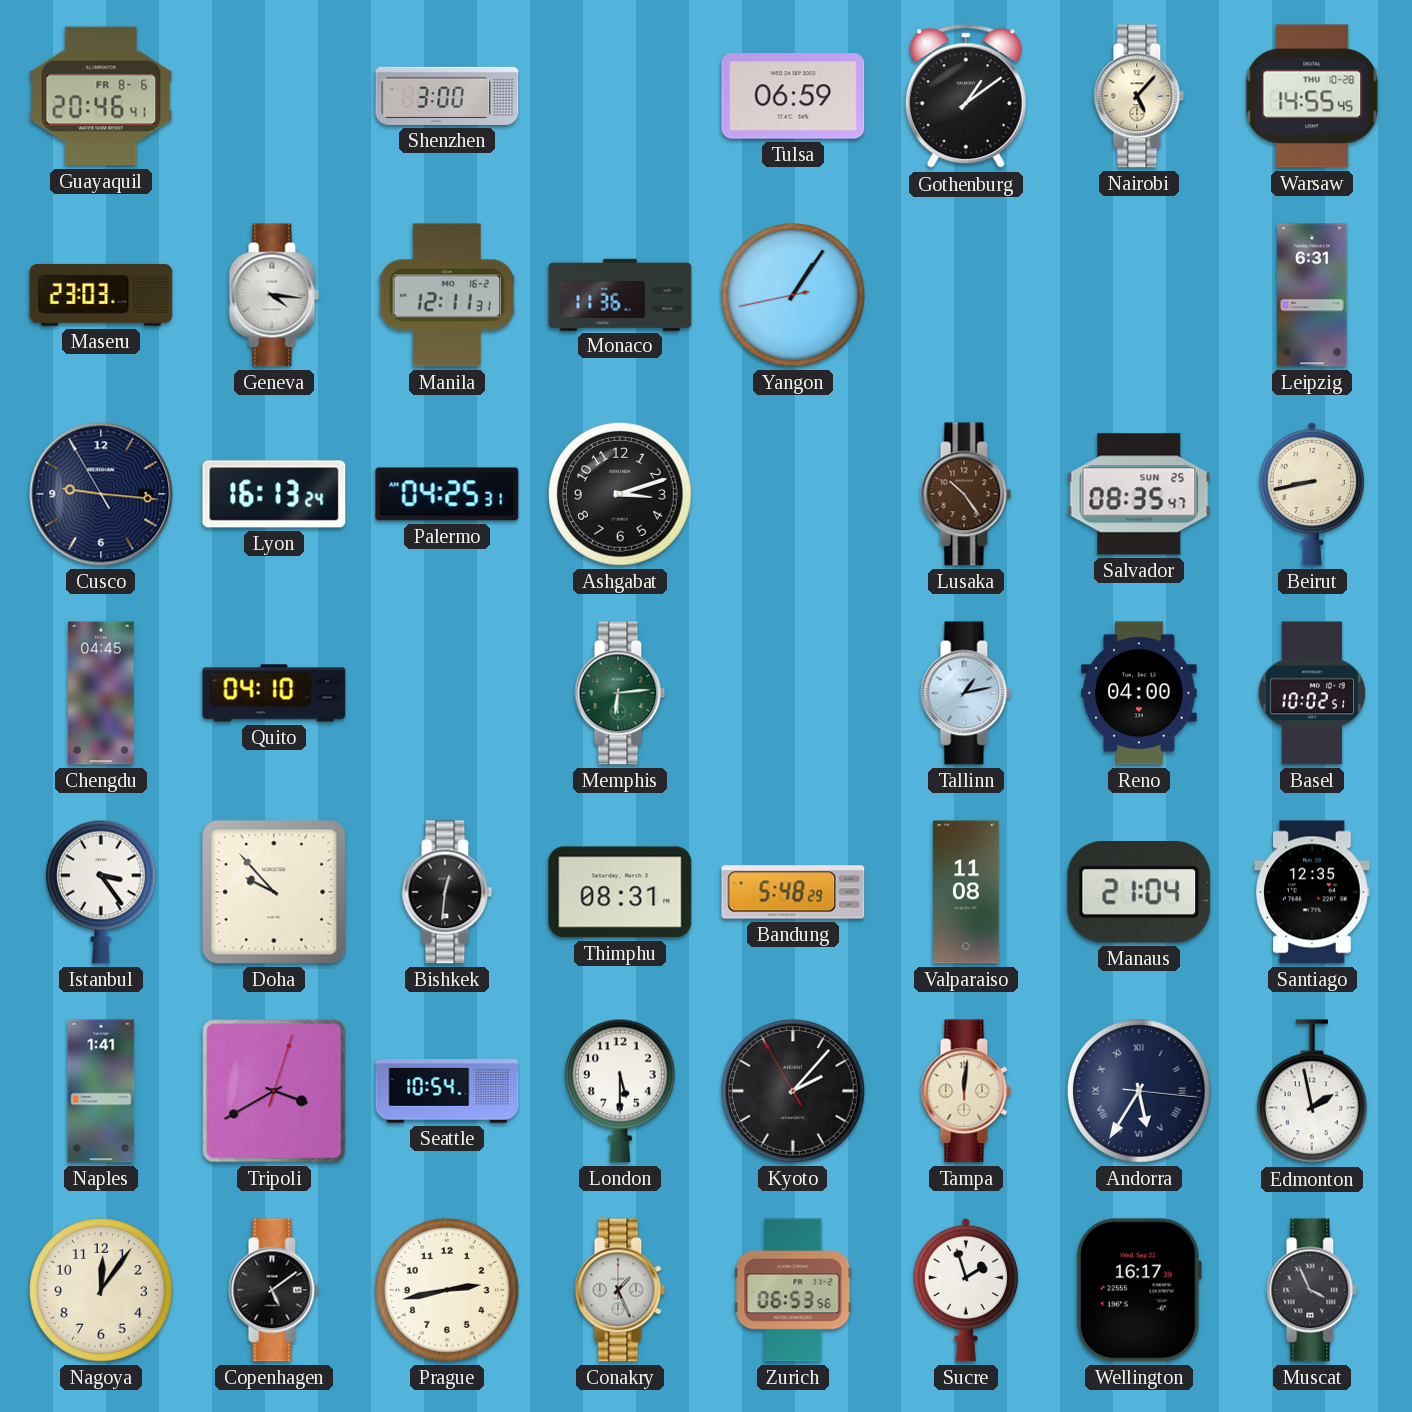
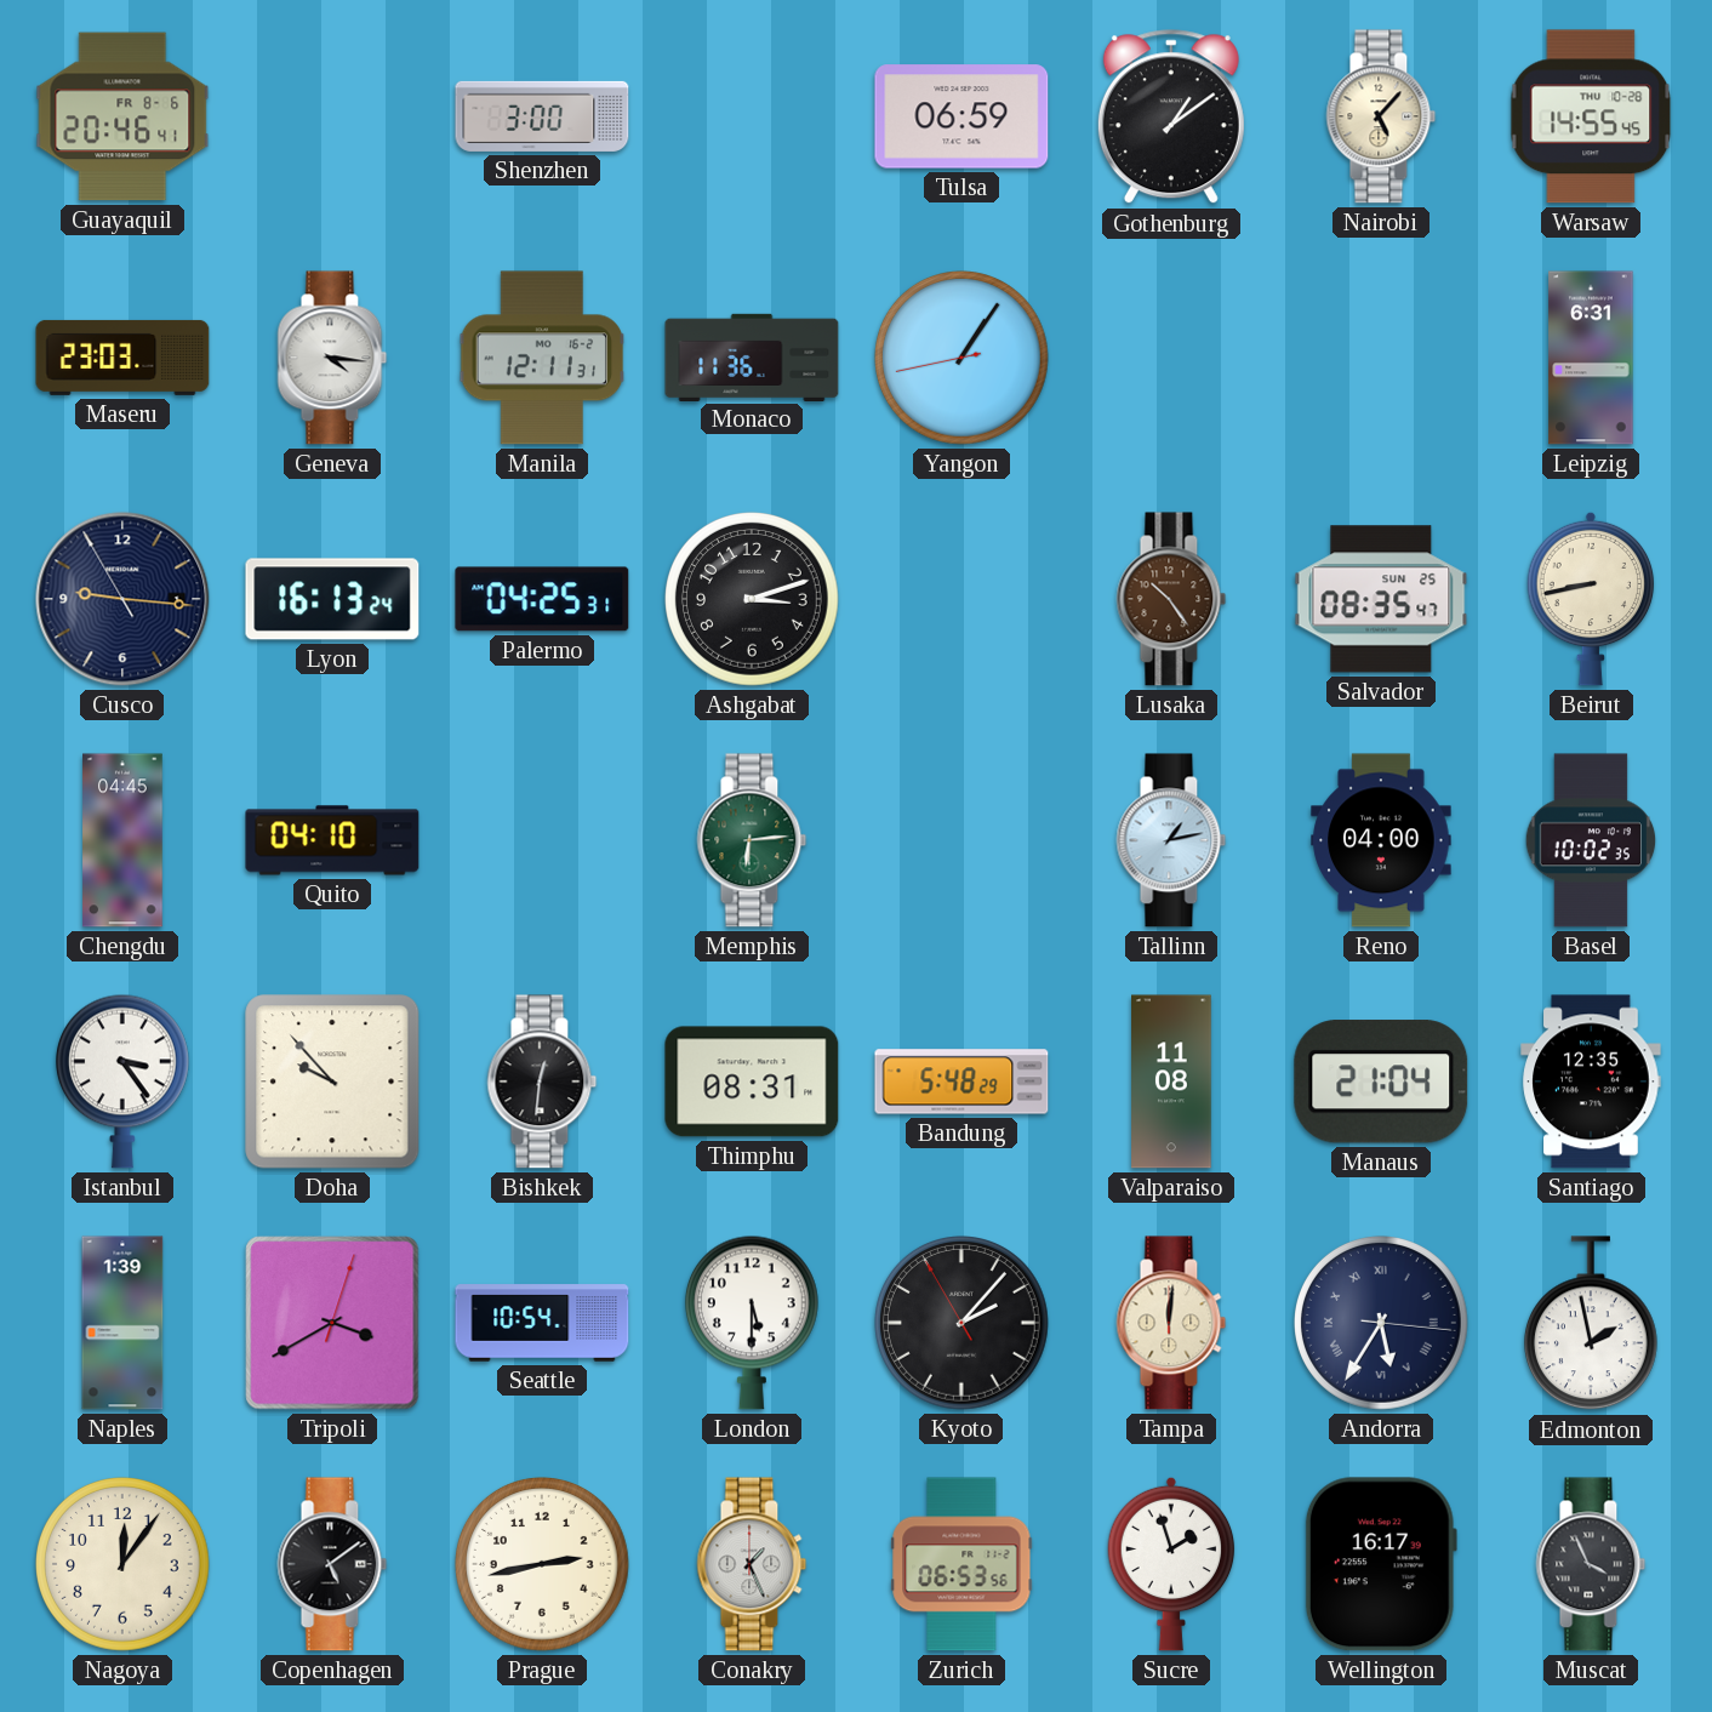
Basel: 10:02:51 -> 10:02:35
Naples: 1:41 -> 1:39
